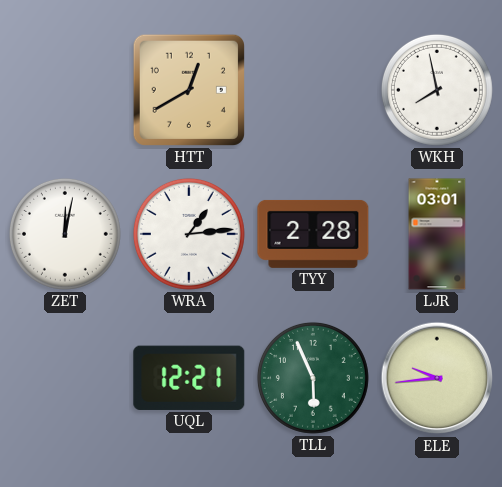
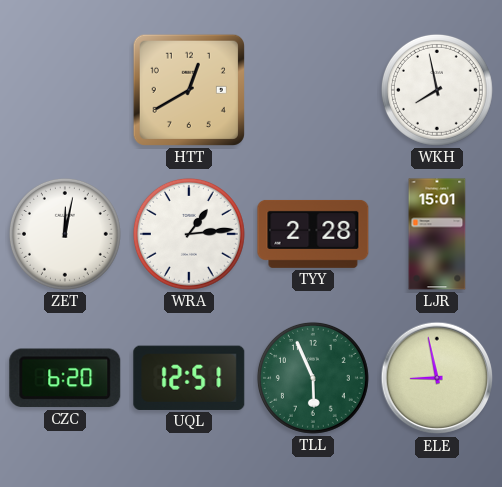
LJR: 03:01 -> 15:01
CZC: none -> 6:20
UQL: 12:21 -> 12:51
ELE: 9:44 -> 8:58
